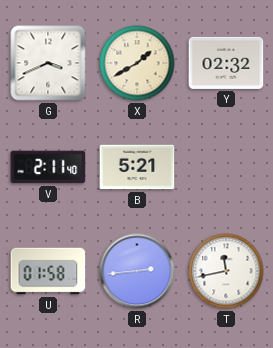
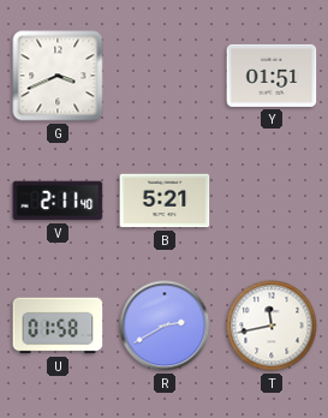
X: 1:40 -> none
Y: 02:32 -> 01:51
R: 2:44 -> 2:40
